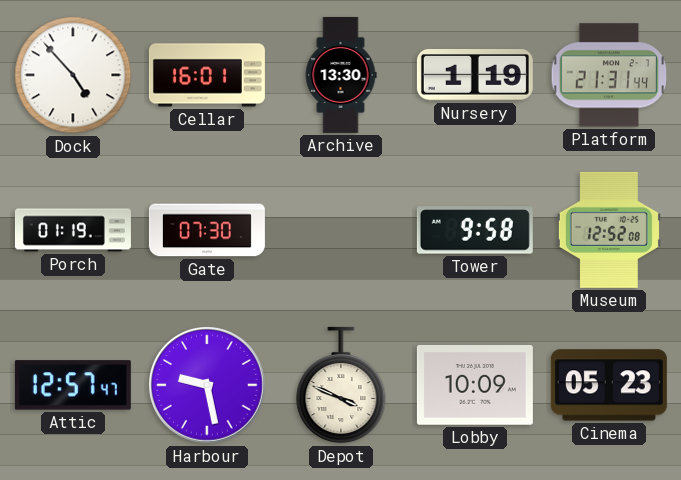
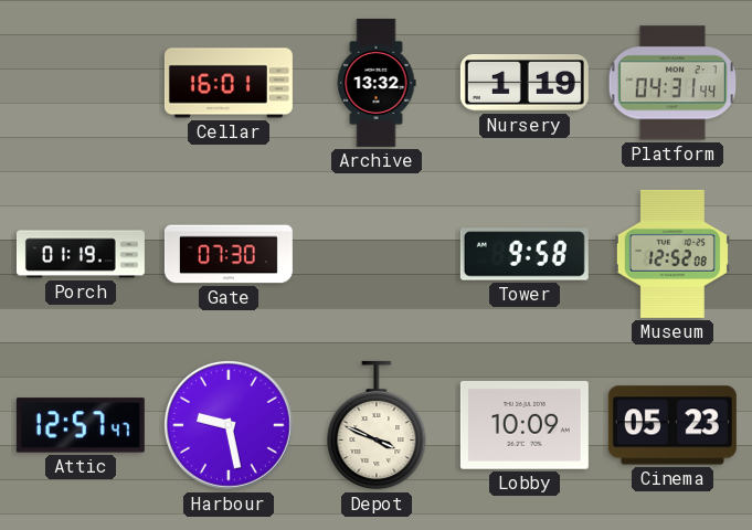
Dock: 4:53 -> none
Archive: 13:30 -> 13:32
Platform: 21:31 -> 04:31
